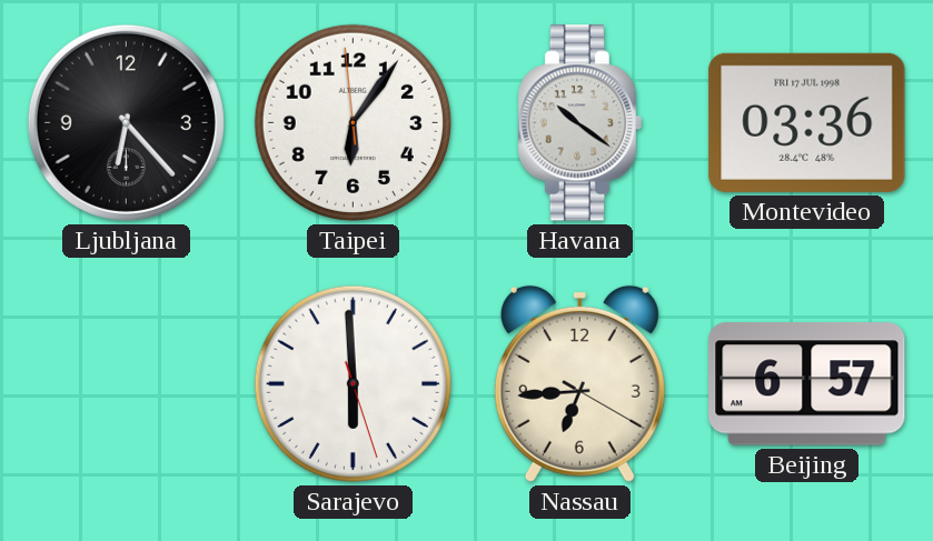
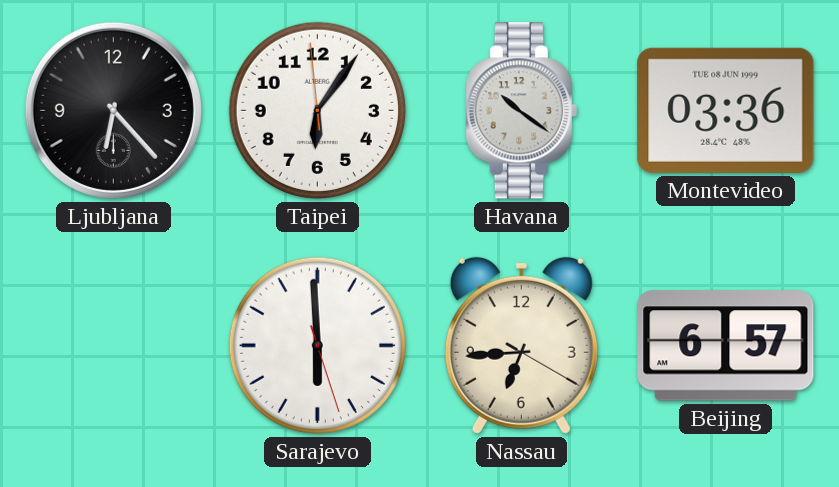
Montevideo date: FRI 17 JUL 1998 -> TUE 08 JUN 1999
